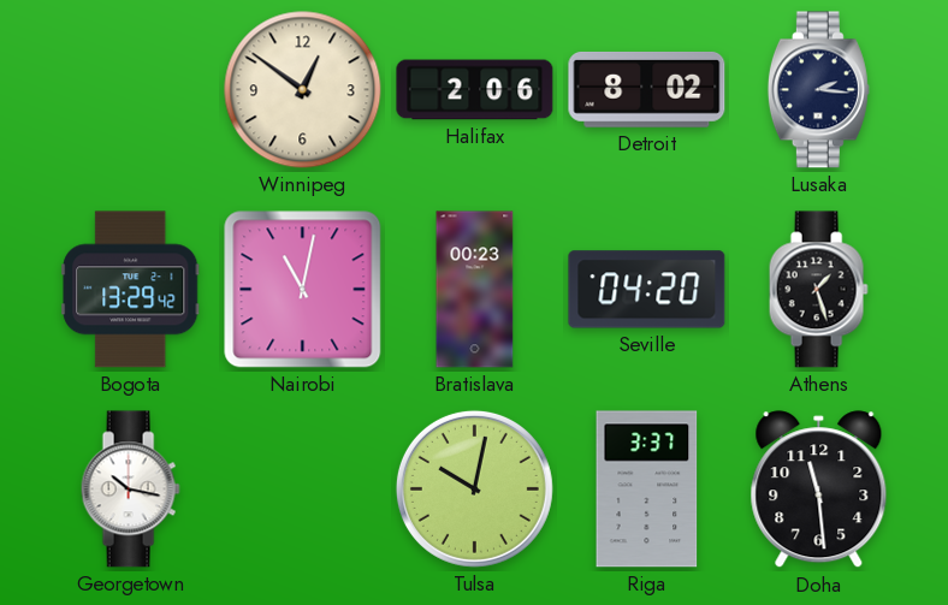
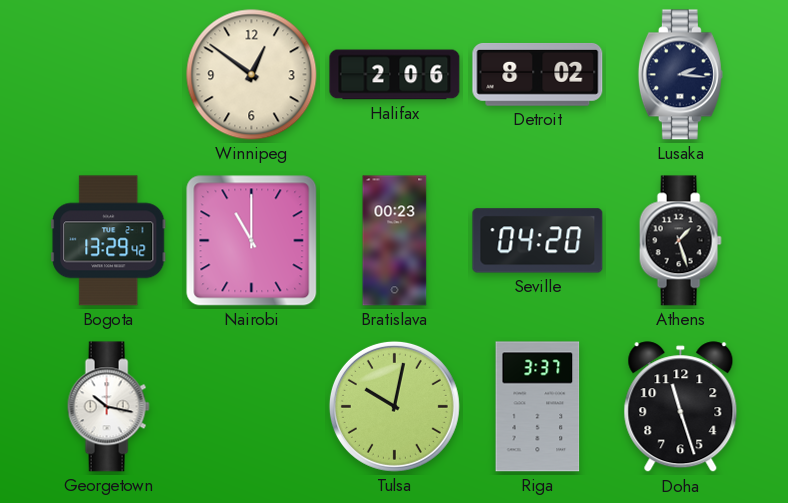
Nairobi: 11:02 -> 11:00
Doha: 11:29 -> 11:27
